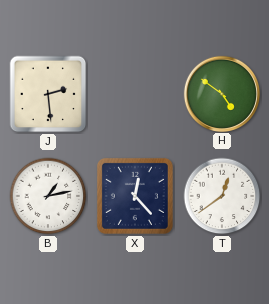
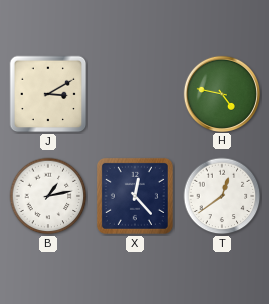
J: 2:29 -> 3:10
H: 4:51 -> 4:47
